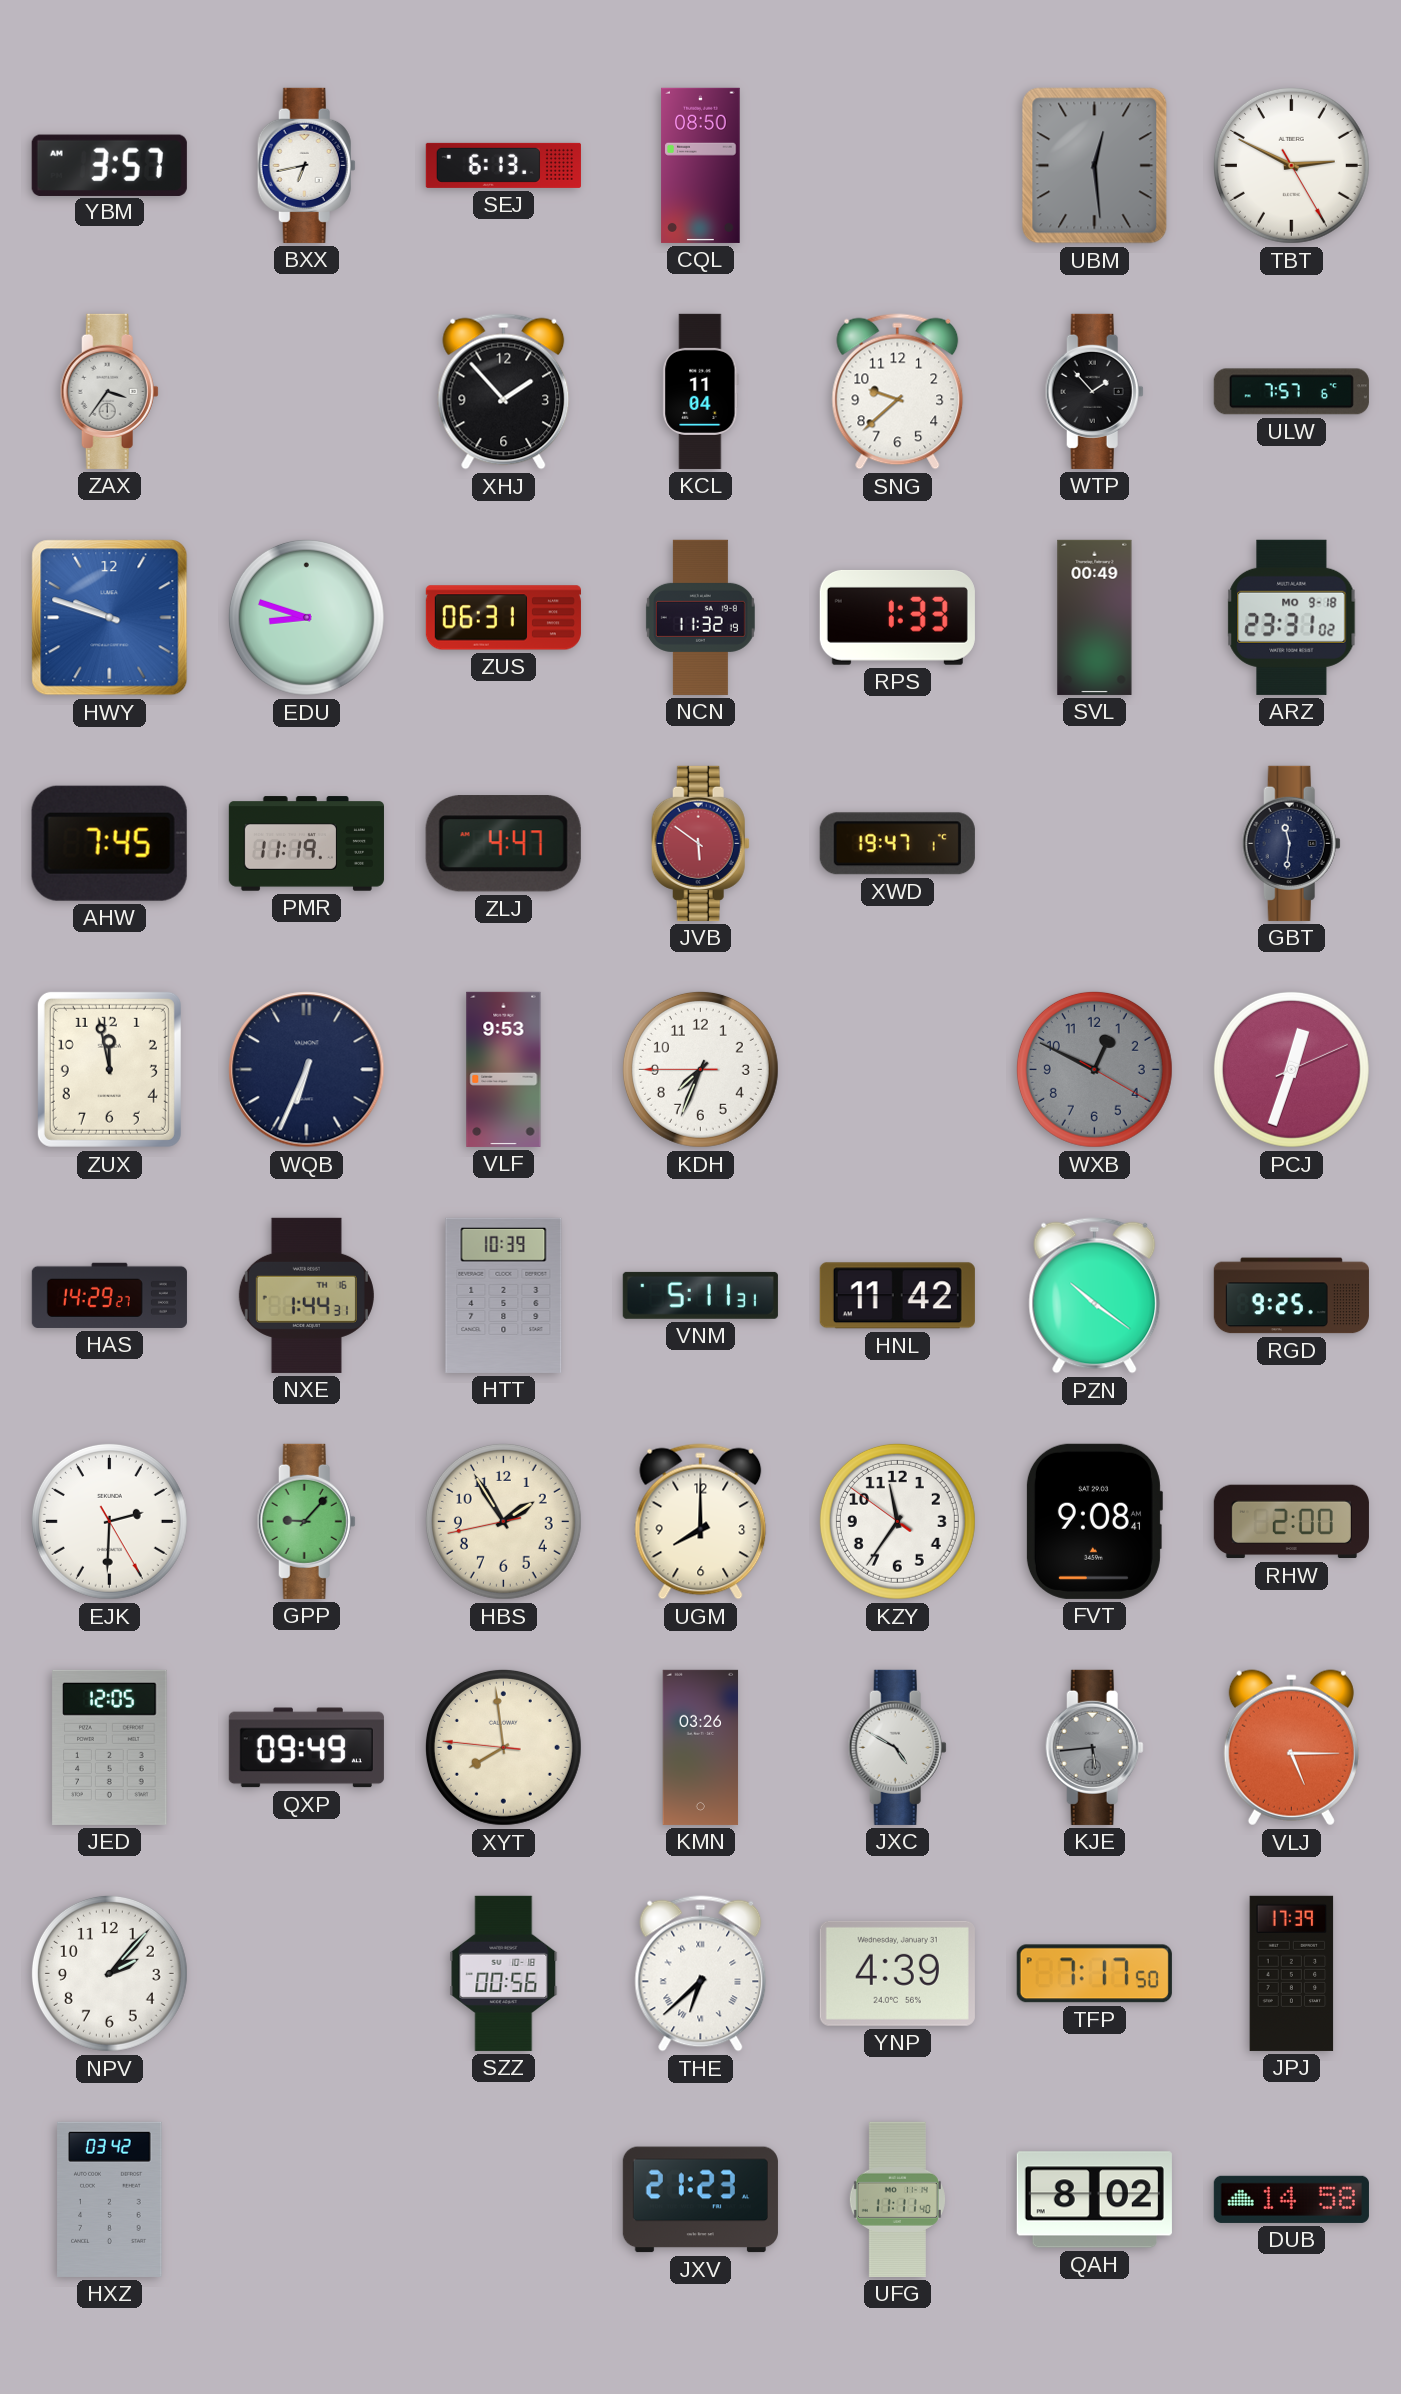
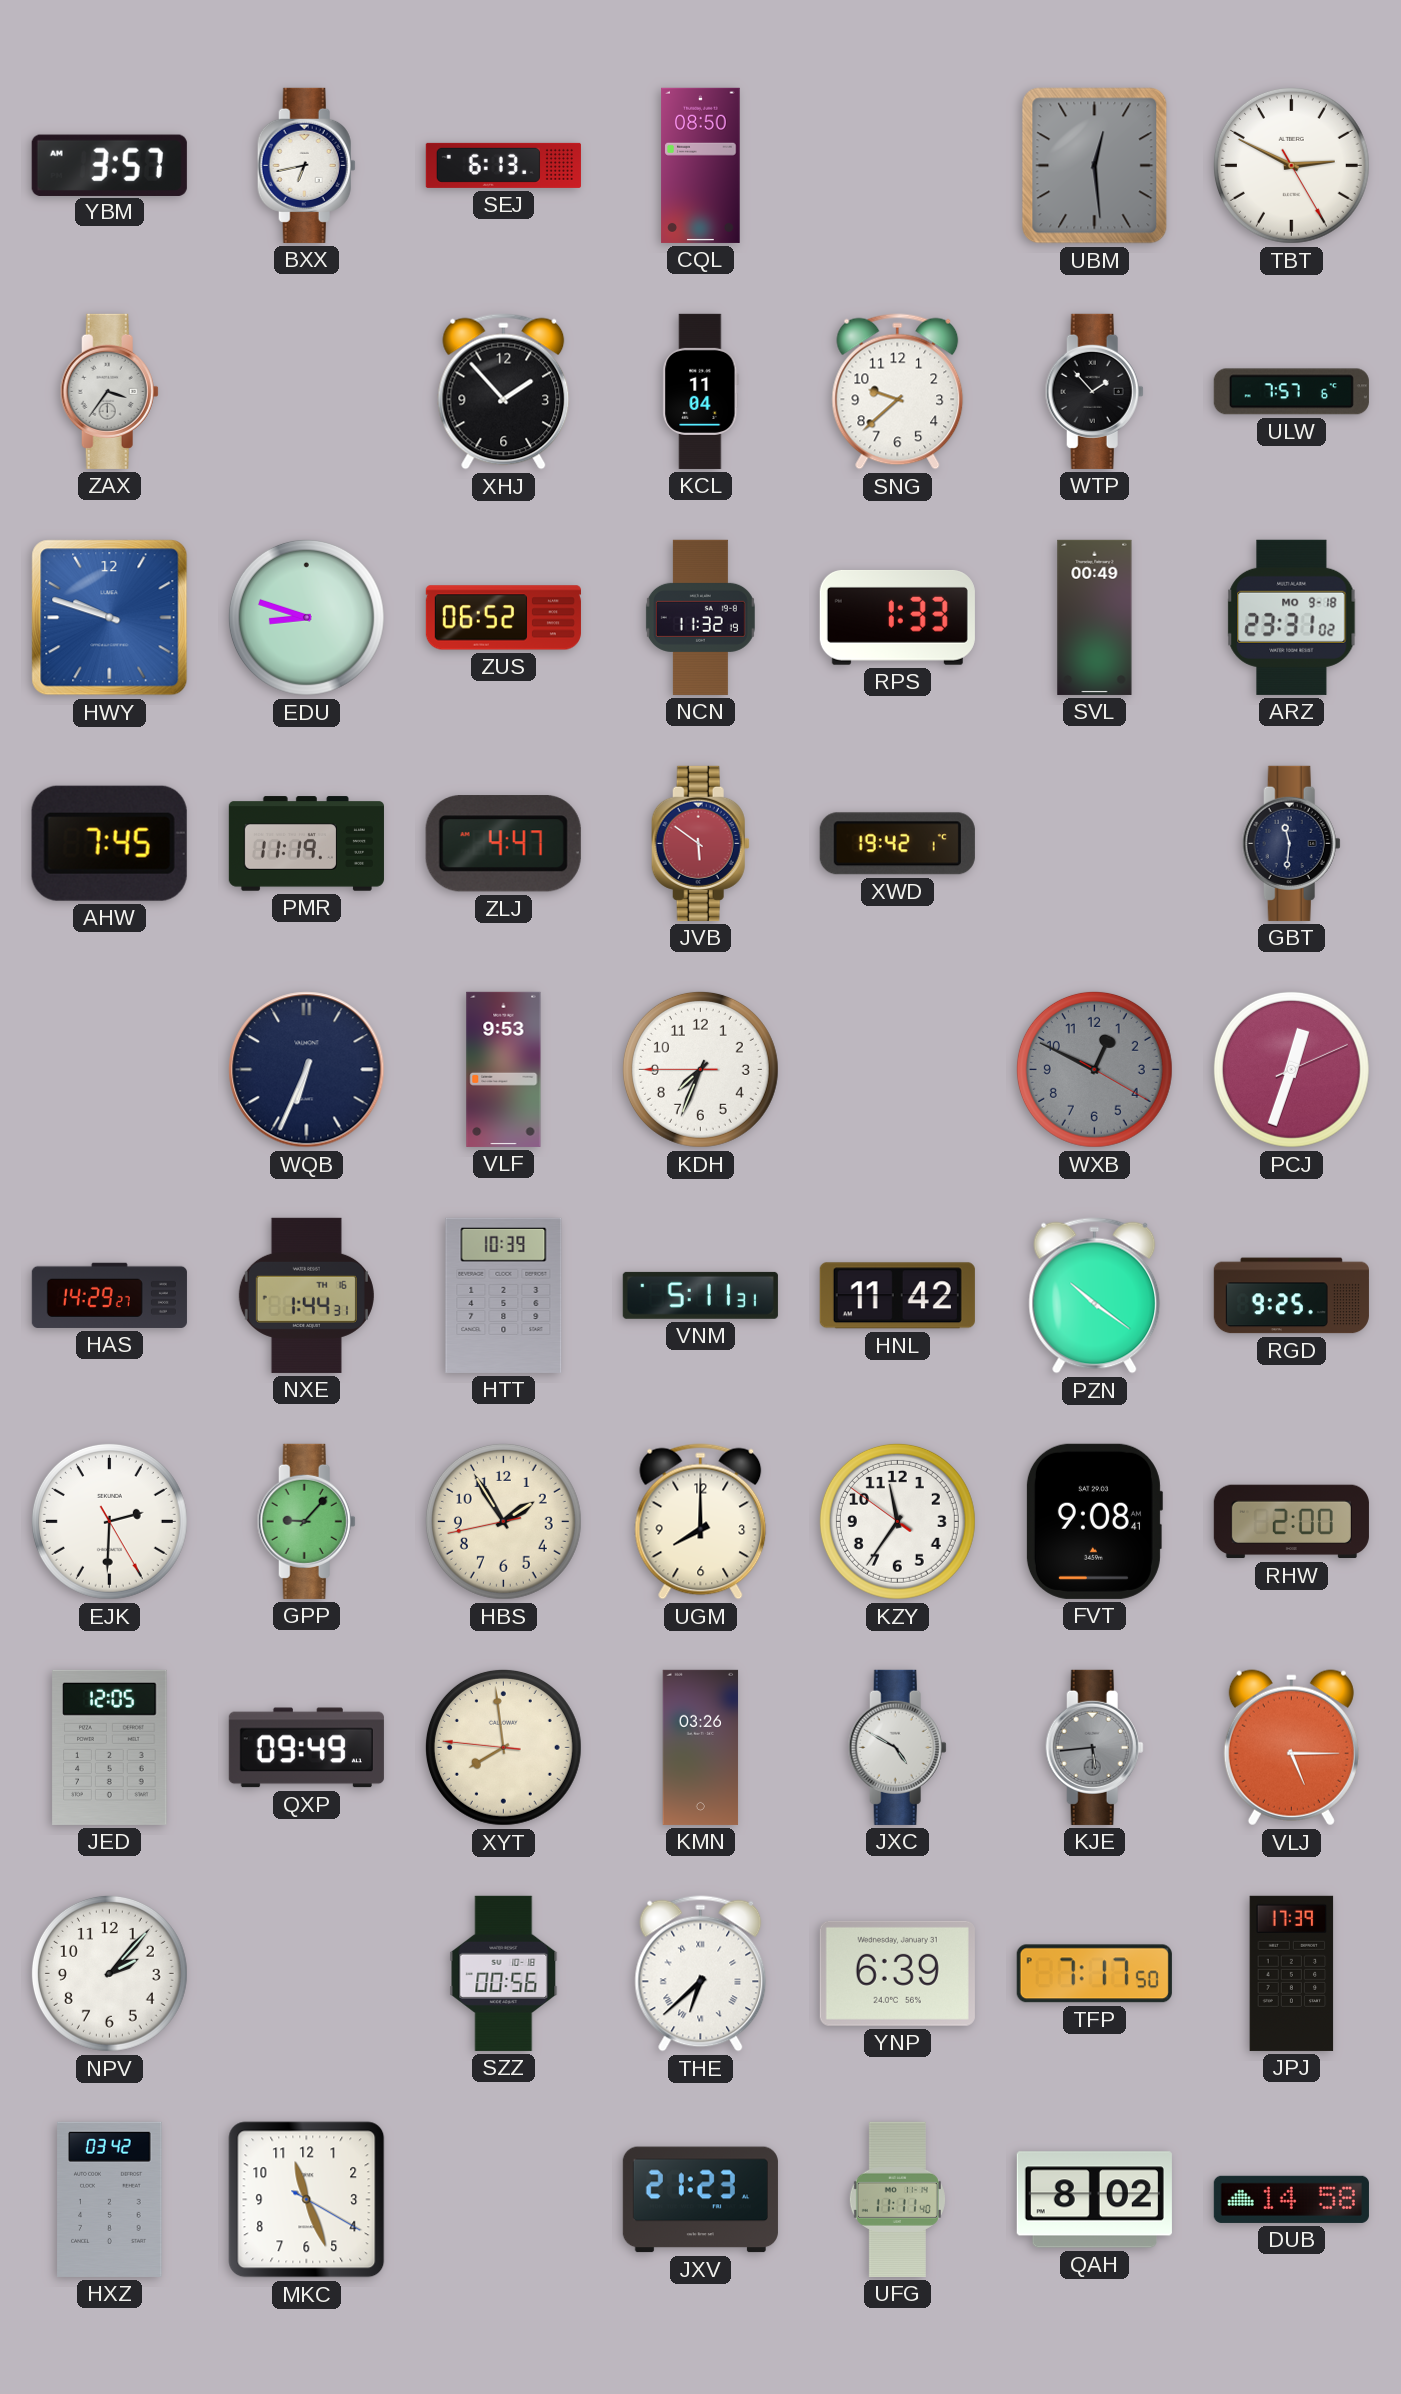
ZUS: 06:31 -> 06:52
XWD: 19:47 -> 19:42
ZUX: 11:58 -> none
YNP: 4:39 -> 6:39
MKC: none -> 11:26
